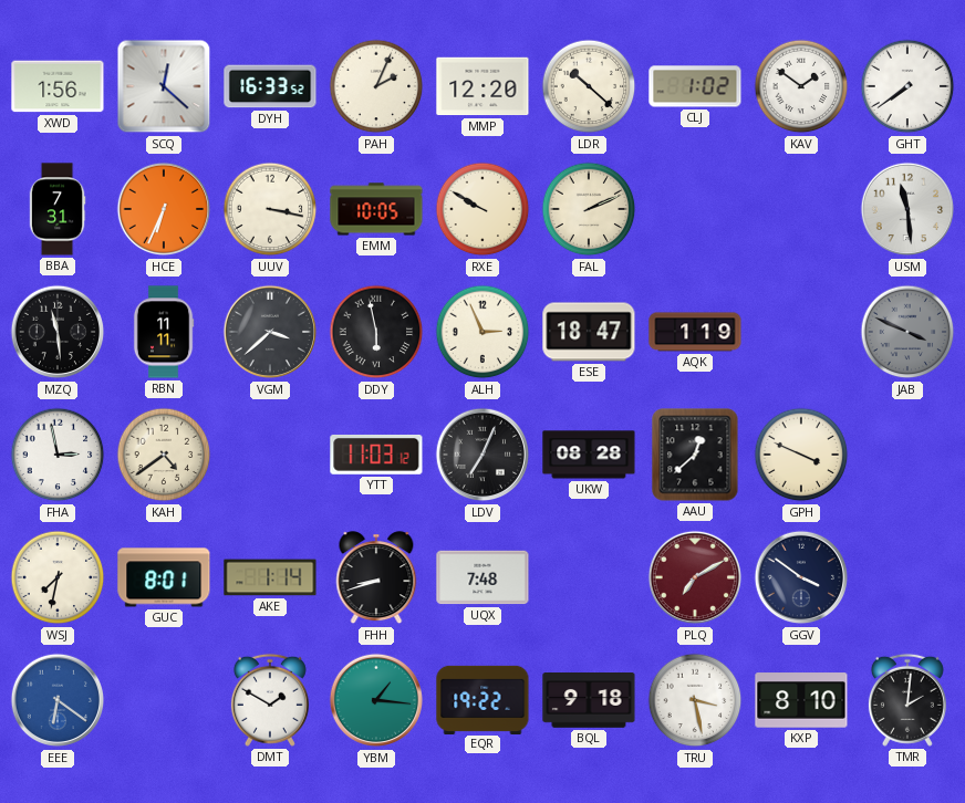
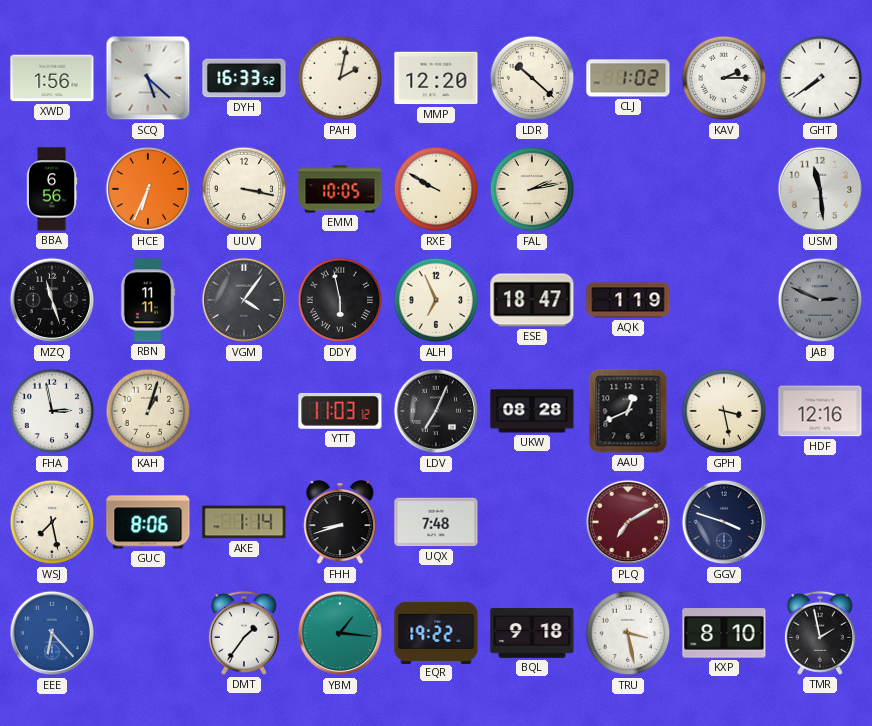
SCQ: 12:22 -> 5:22
PAH: 2:04 -> 2:02
KAV: 1:51 -> 2:15
BBA: 7:31 -> 6:56
FAL: 2:11 -> 2:13
MZQ: 11:29 -> 11:27
VGM: 3:38 -> 4:06
ALH: 2:56 -> 6:56
JAB: 3:49 -> 2:49
KAH: 4:39 -> 1:03
AAU: 12:38 -> 12:41
GPH: 3:49 -> 3:28
HDF: none -> 12:16
WSJ: 7:32 -> 7:28
GUC: 8:01 -> 8:06
GGV: 3:51 -> 3:48
EEE: 6:21 -> 6:23
DMT: 1:50 -> 1:36
TMR: 2:01 -> 1:58
